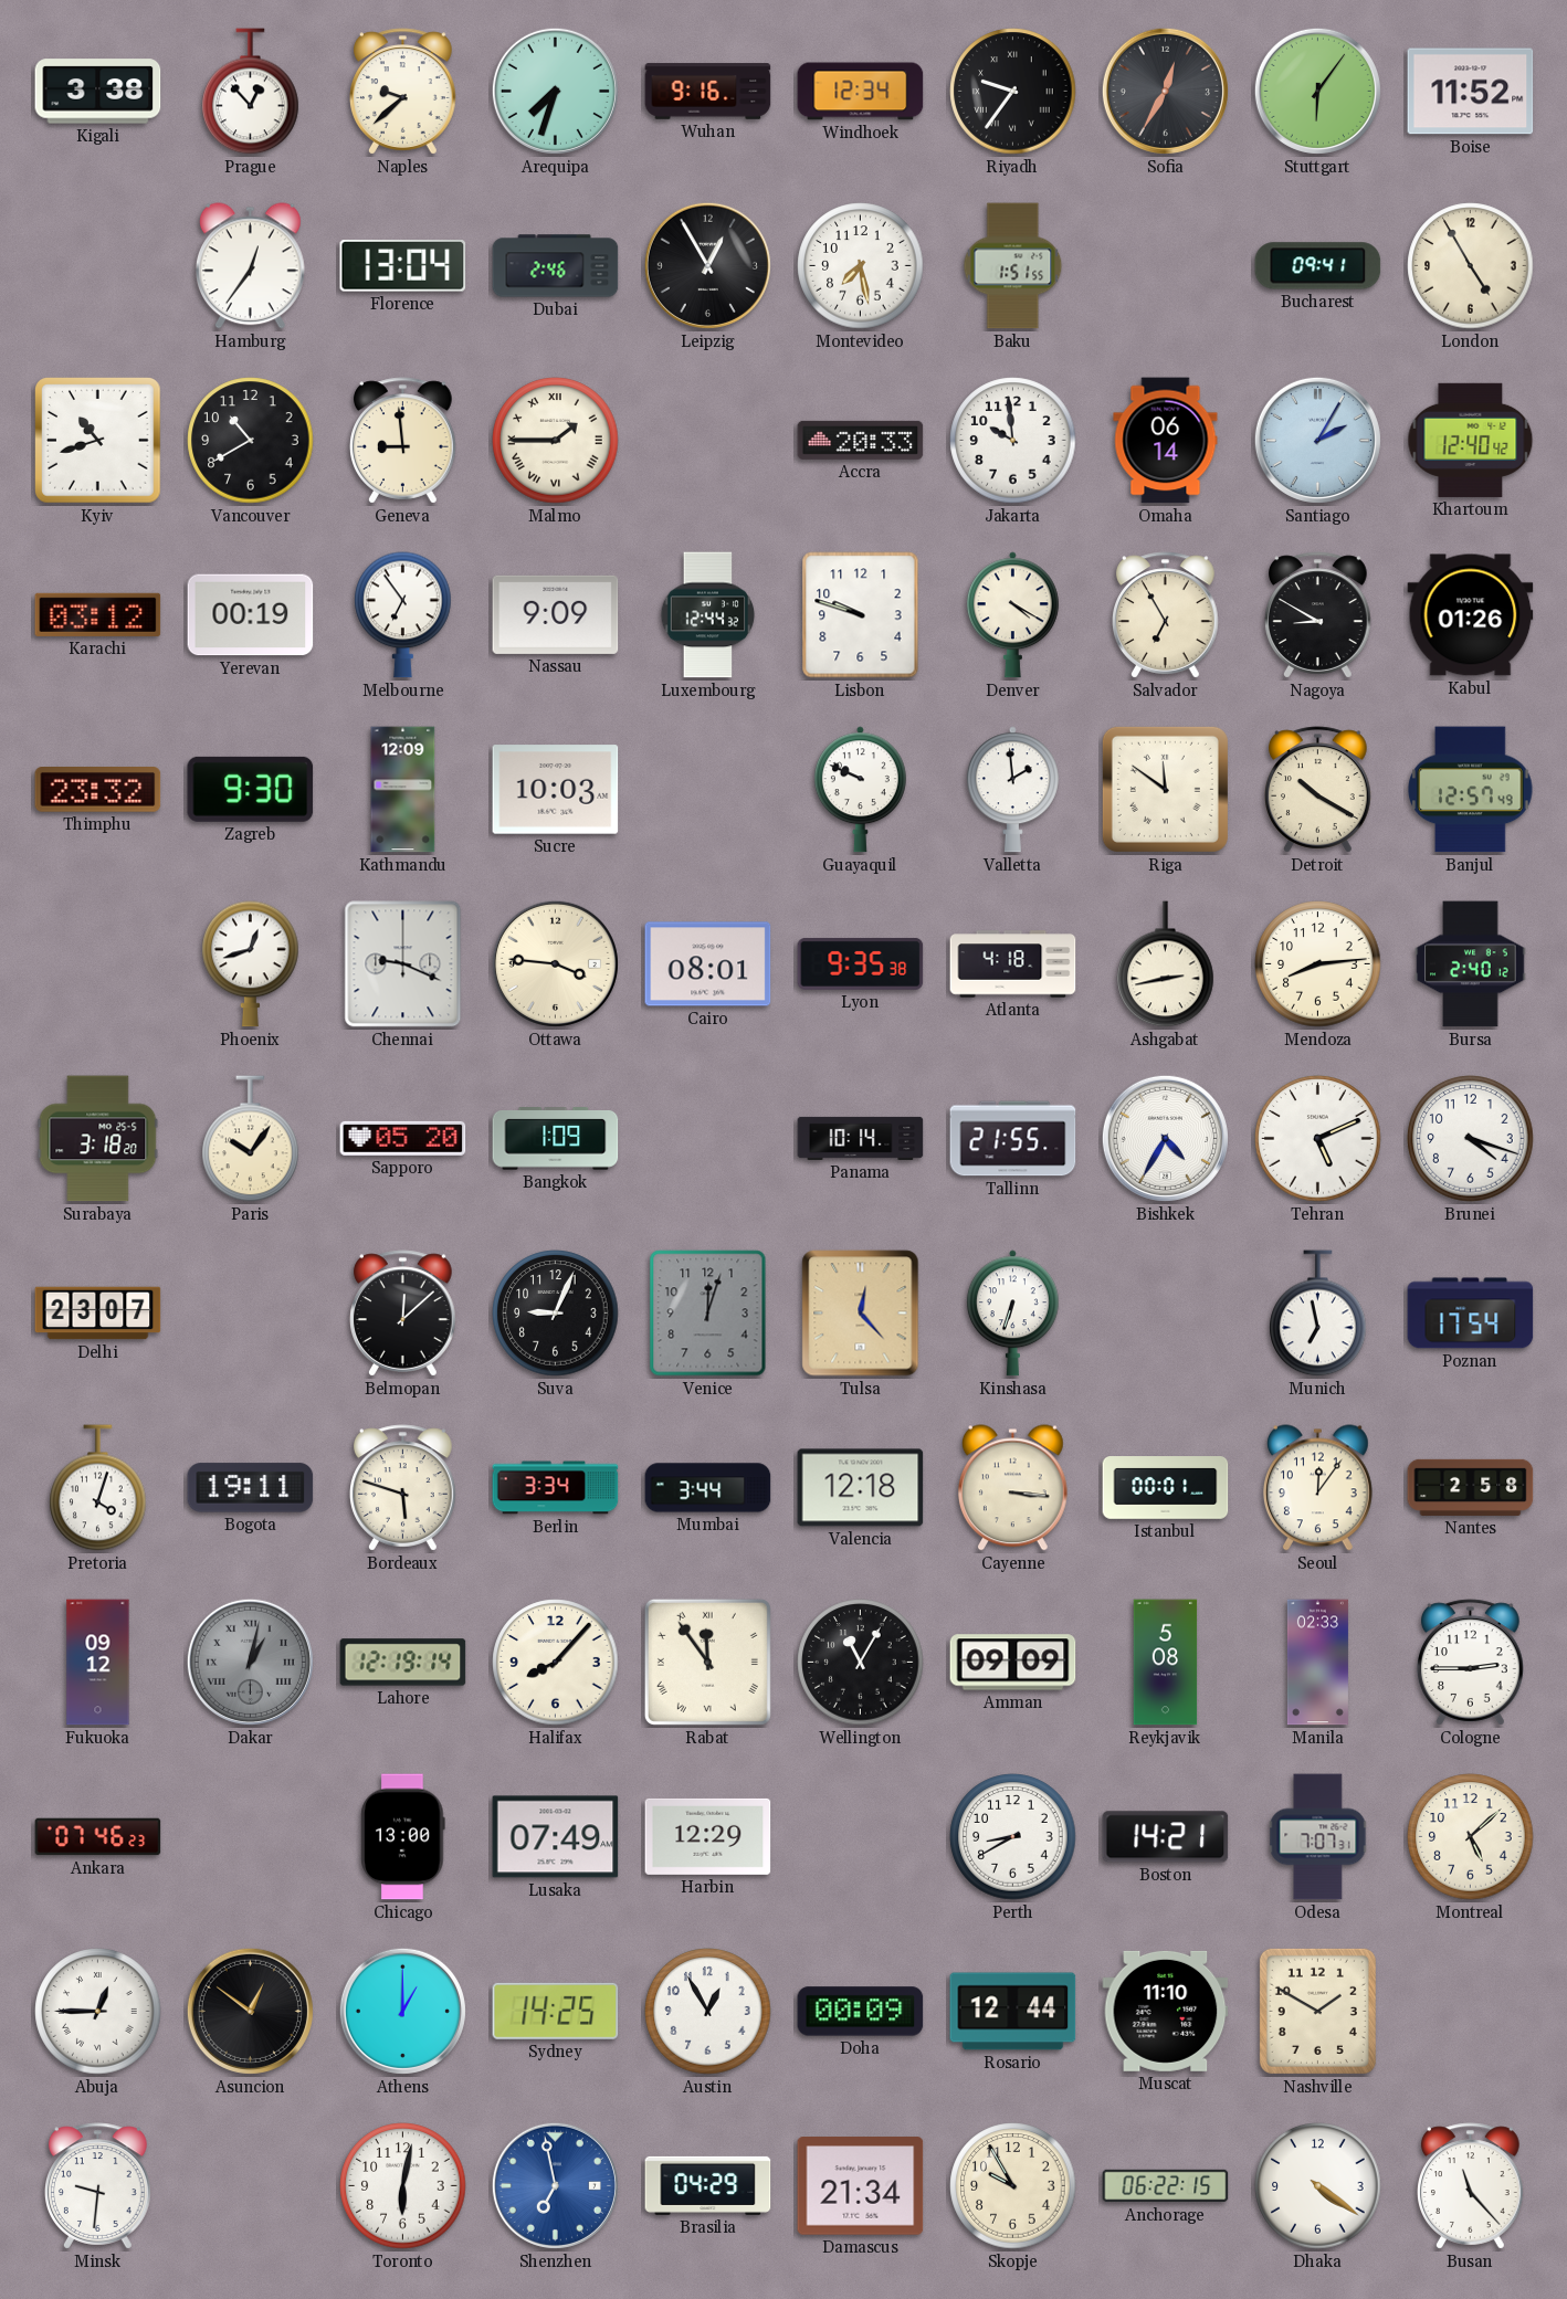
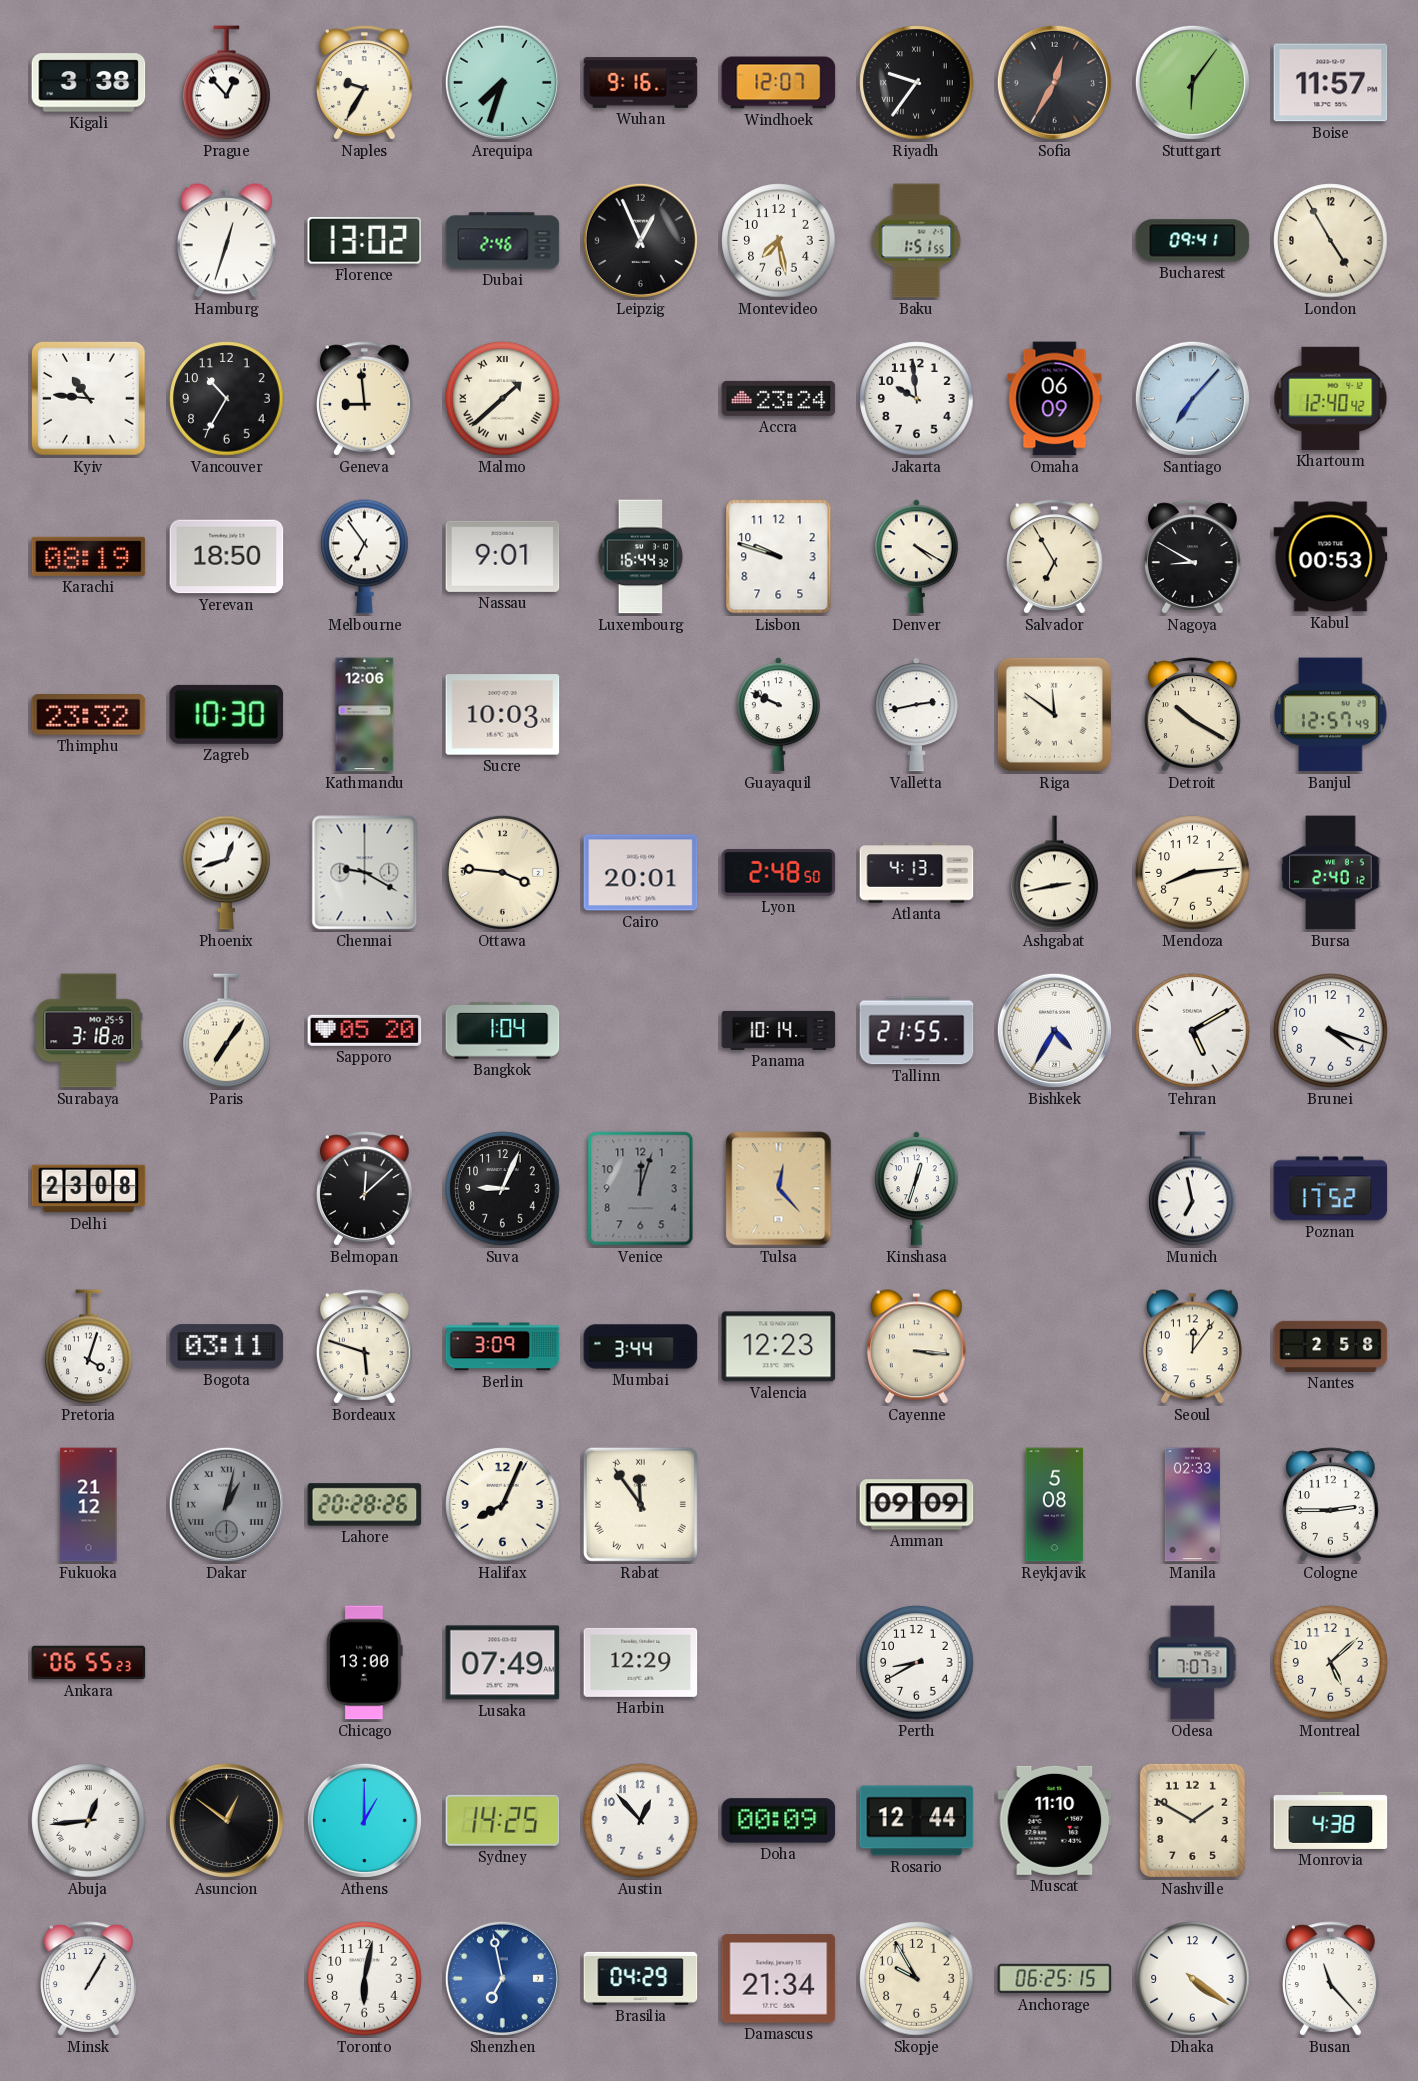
Naples: 9:38 -> 9:35
Windhoek: 12:34 -> 12:07
Boise: 11:52 -> 11:57
Hamburg: 12:36 -> 12:33
Florence: 13:04 -> 13:02
Leipzig: 12:55 -> 12:56
Kyiv: 10:42 -> 10:46
Vancouver: 10:40 -> 10:35
Malmo: 1:45 -> 1:38
Accra: 20:33 -> 23:24
Omaha: 06:14 -> 06:09
Santiago: 2:05 -> 7:07
Karachi: 03:12 -> 08:19
Yerevan: 00:19 -> 18:50
Nassau: 9:09 -> 9:01
Luxembourg: 12:44 -> 16:44
Kabul: 01:26 -> 00:53
Zagreb: 9:30 -> 10:30
Kathmandu: 12:09 -> 12:06
Valletta: 1:59 -> 2:43
Chennai: 9:19 -> 9:20
Cairo: 08:01 -> 20:01
Lyon: 9:35 -> 2:48
Atlanta: 4:18 -> 4:13
Paris: 10:06 -> 7:06
Bangkok: 1:09 -> 1:04
Tehran: 5:11 -> 5:10
Delhi: 23:07 -> 23:08
Kinshasa: 6:33 -> 12:33
Poznan: 17:54 -> 17:52
Bogota: 19:11 -> 03:11
Berlin: 3:34 -> 3:09
Valencia: 12:18 -> 12:23
Istanbul: 00:01 -> none
Fukuoka: 09:12 -> 21:12
Lahore: 12:19 -> 20:28
Halifax: 8:07 -> 8:04
Wellington: 11:05 -> none
Ankara: 07:46 -> 06:55
Boston: 14:21 -> none
Abuja: 12:45 -> 12:44
Austin: 12:55 -> 12:53
Monrovia: none -> 4:38
Minsk: 9:31 -> 1:05
Anchorage: 06:22 -> 06:25
